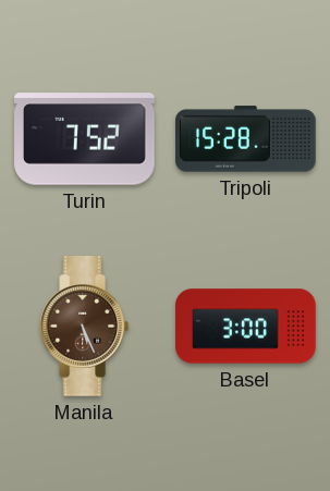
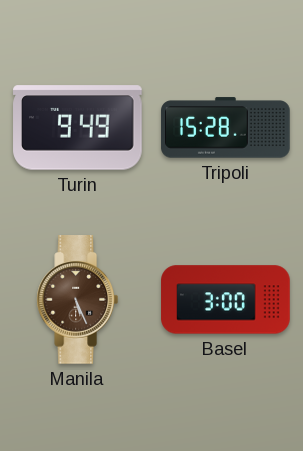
Turin: 7:52 -> 9:49
